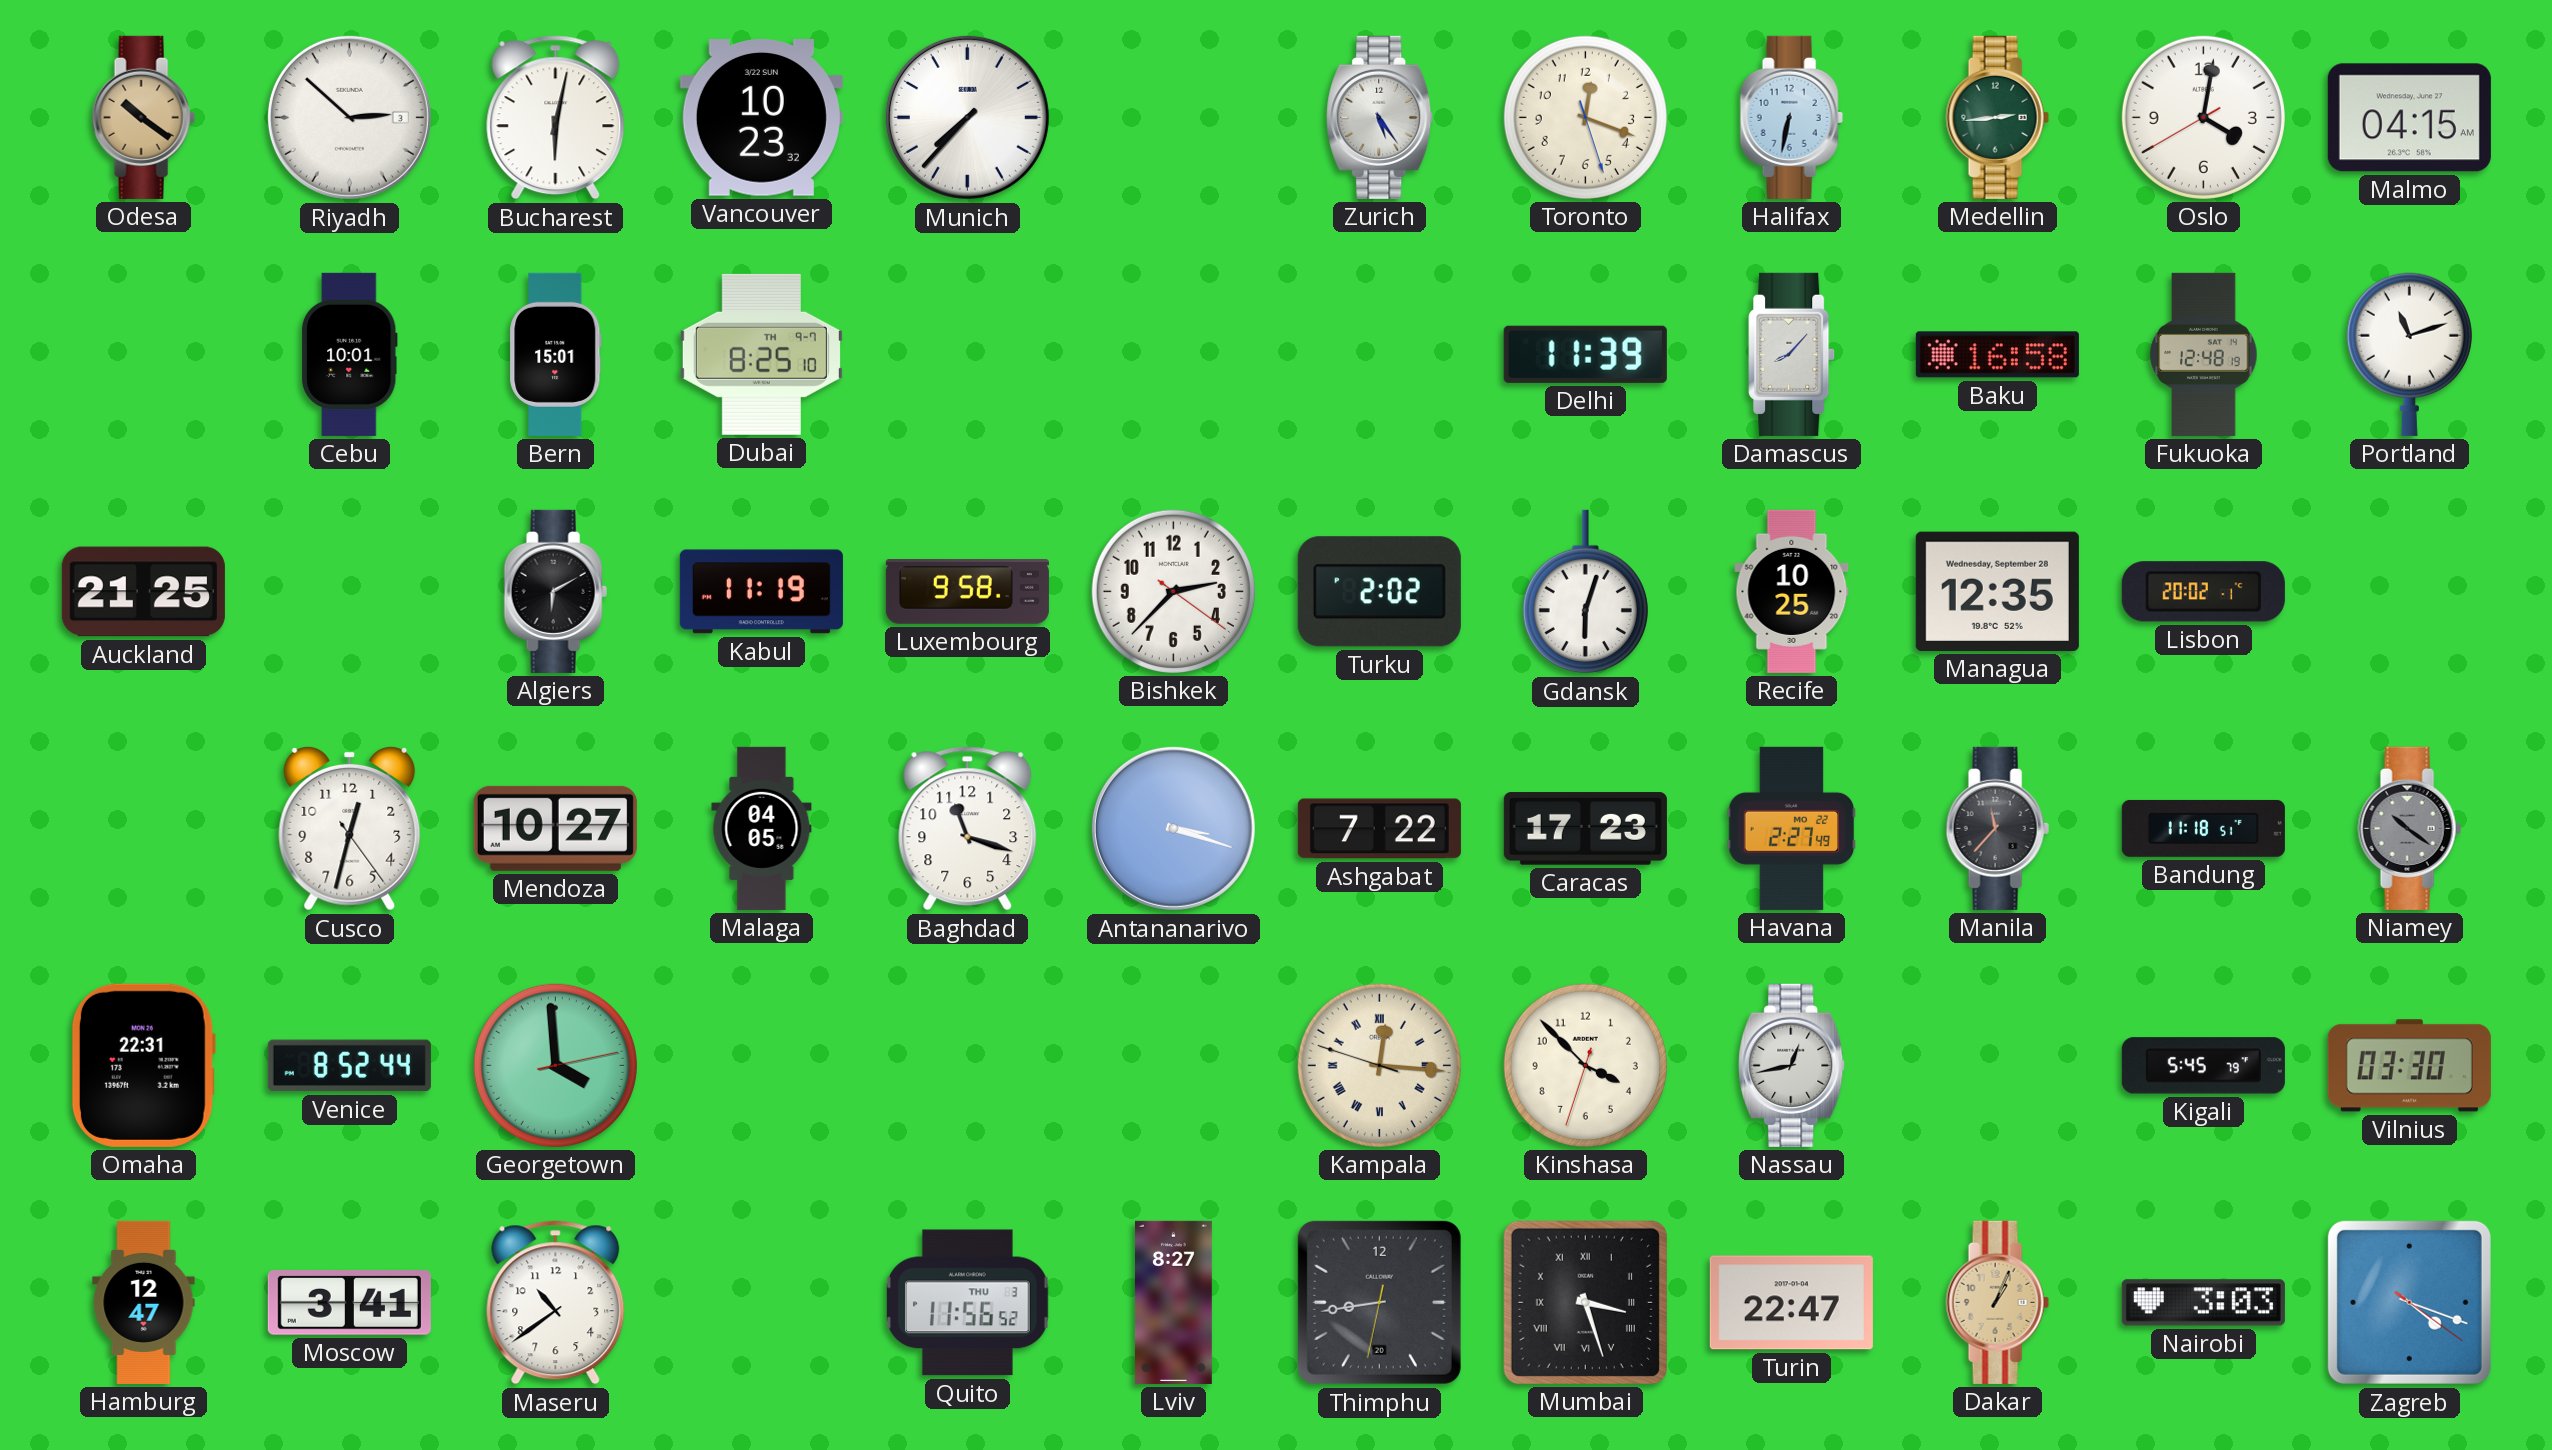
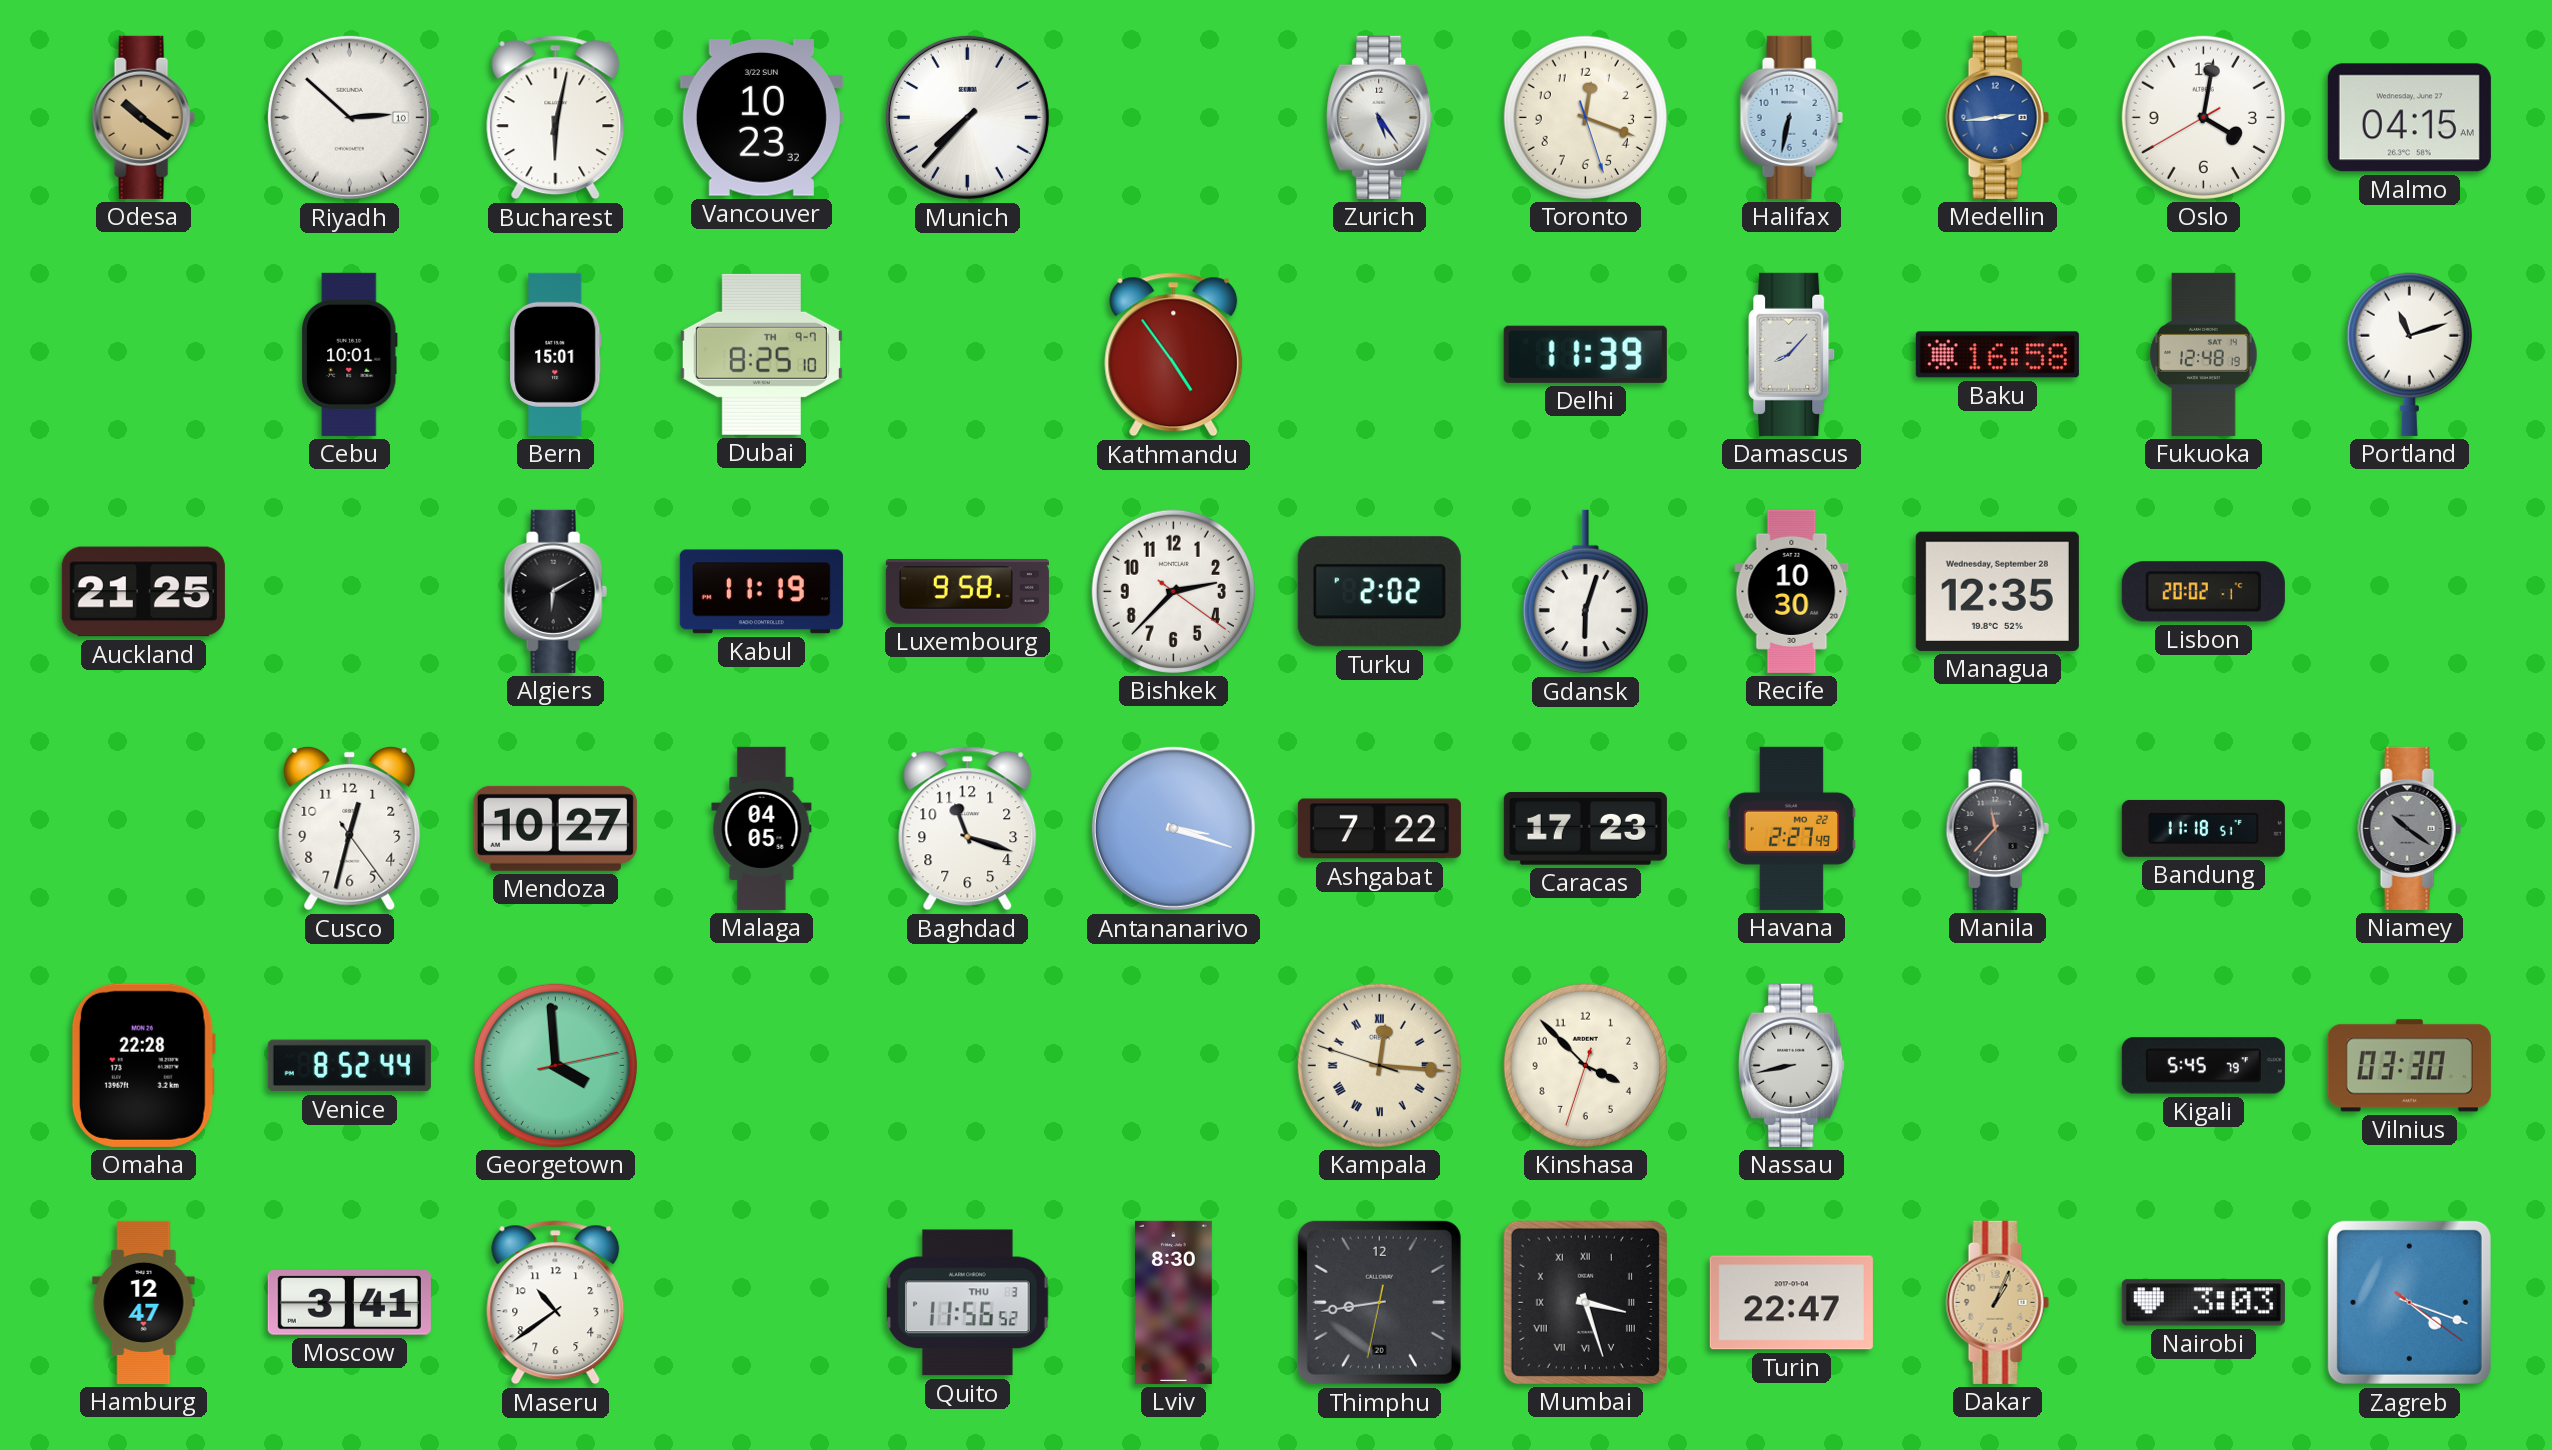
Riyadh date: 3 -> 10
Medellin dial: green -> blue
Kathmandu: none -> 4:54
Recife: 10:25 -> 10:30
Omaha: 22:31 -> 22:28
Nassau: 12:43 -> 8:43
Lviv: 8:27 -> 8:30
